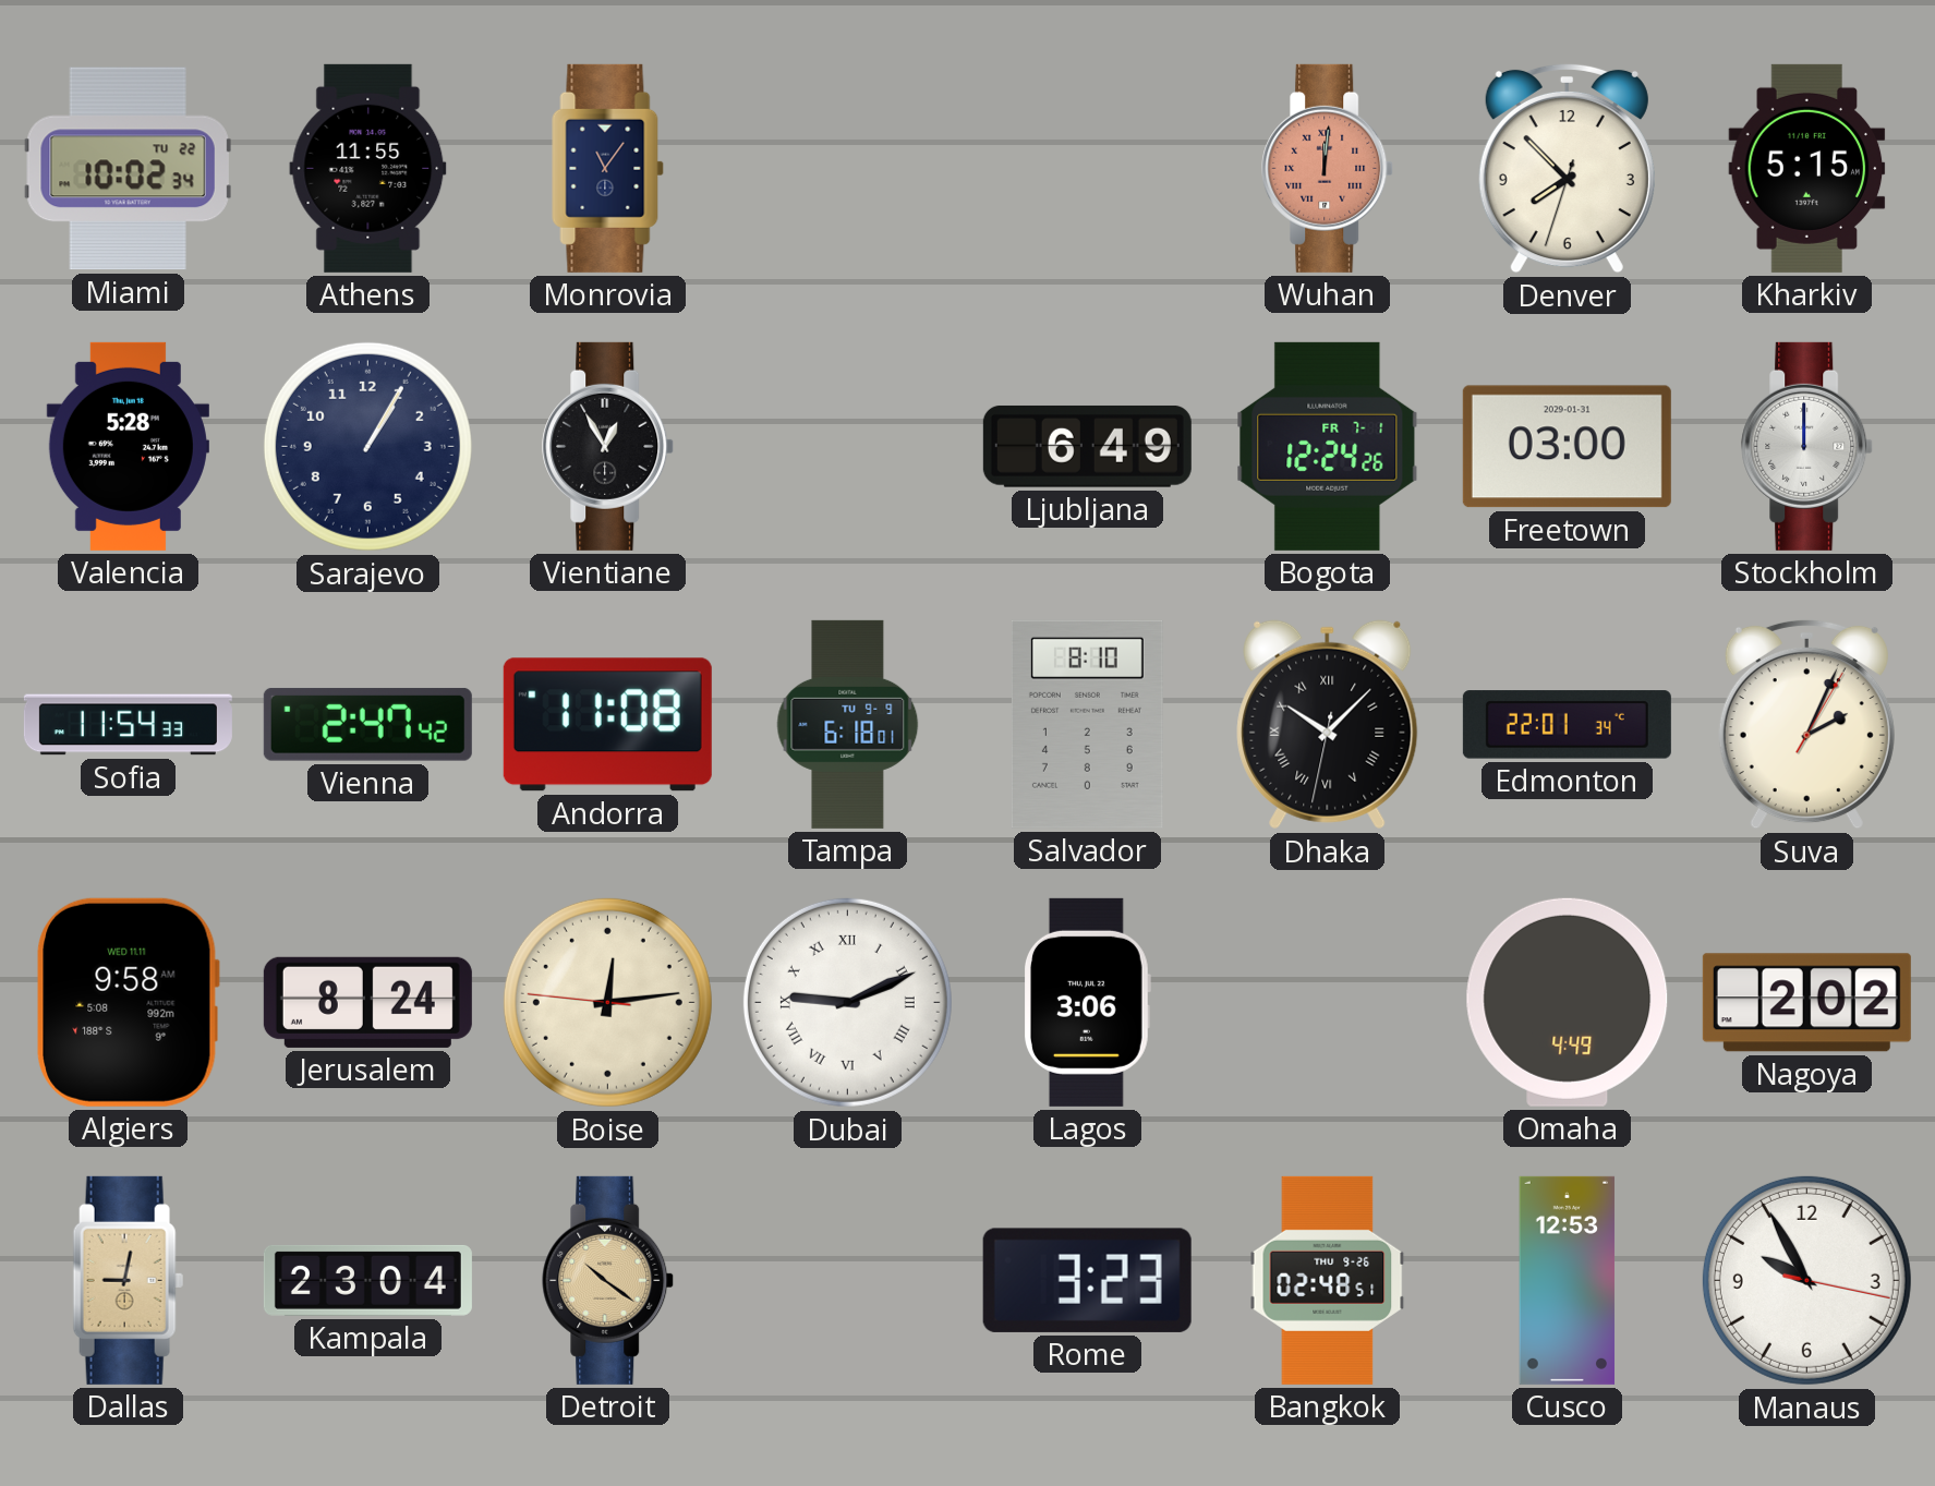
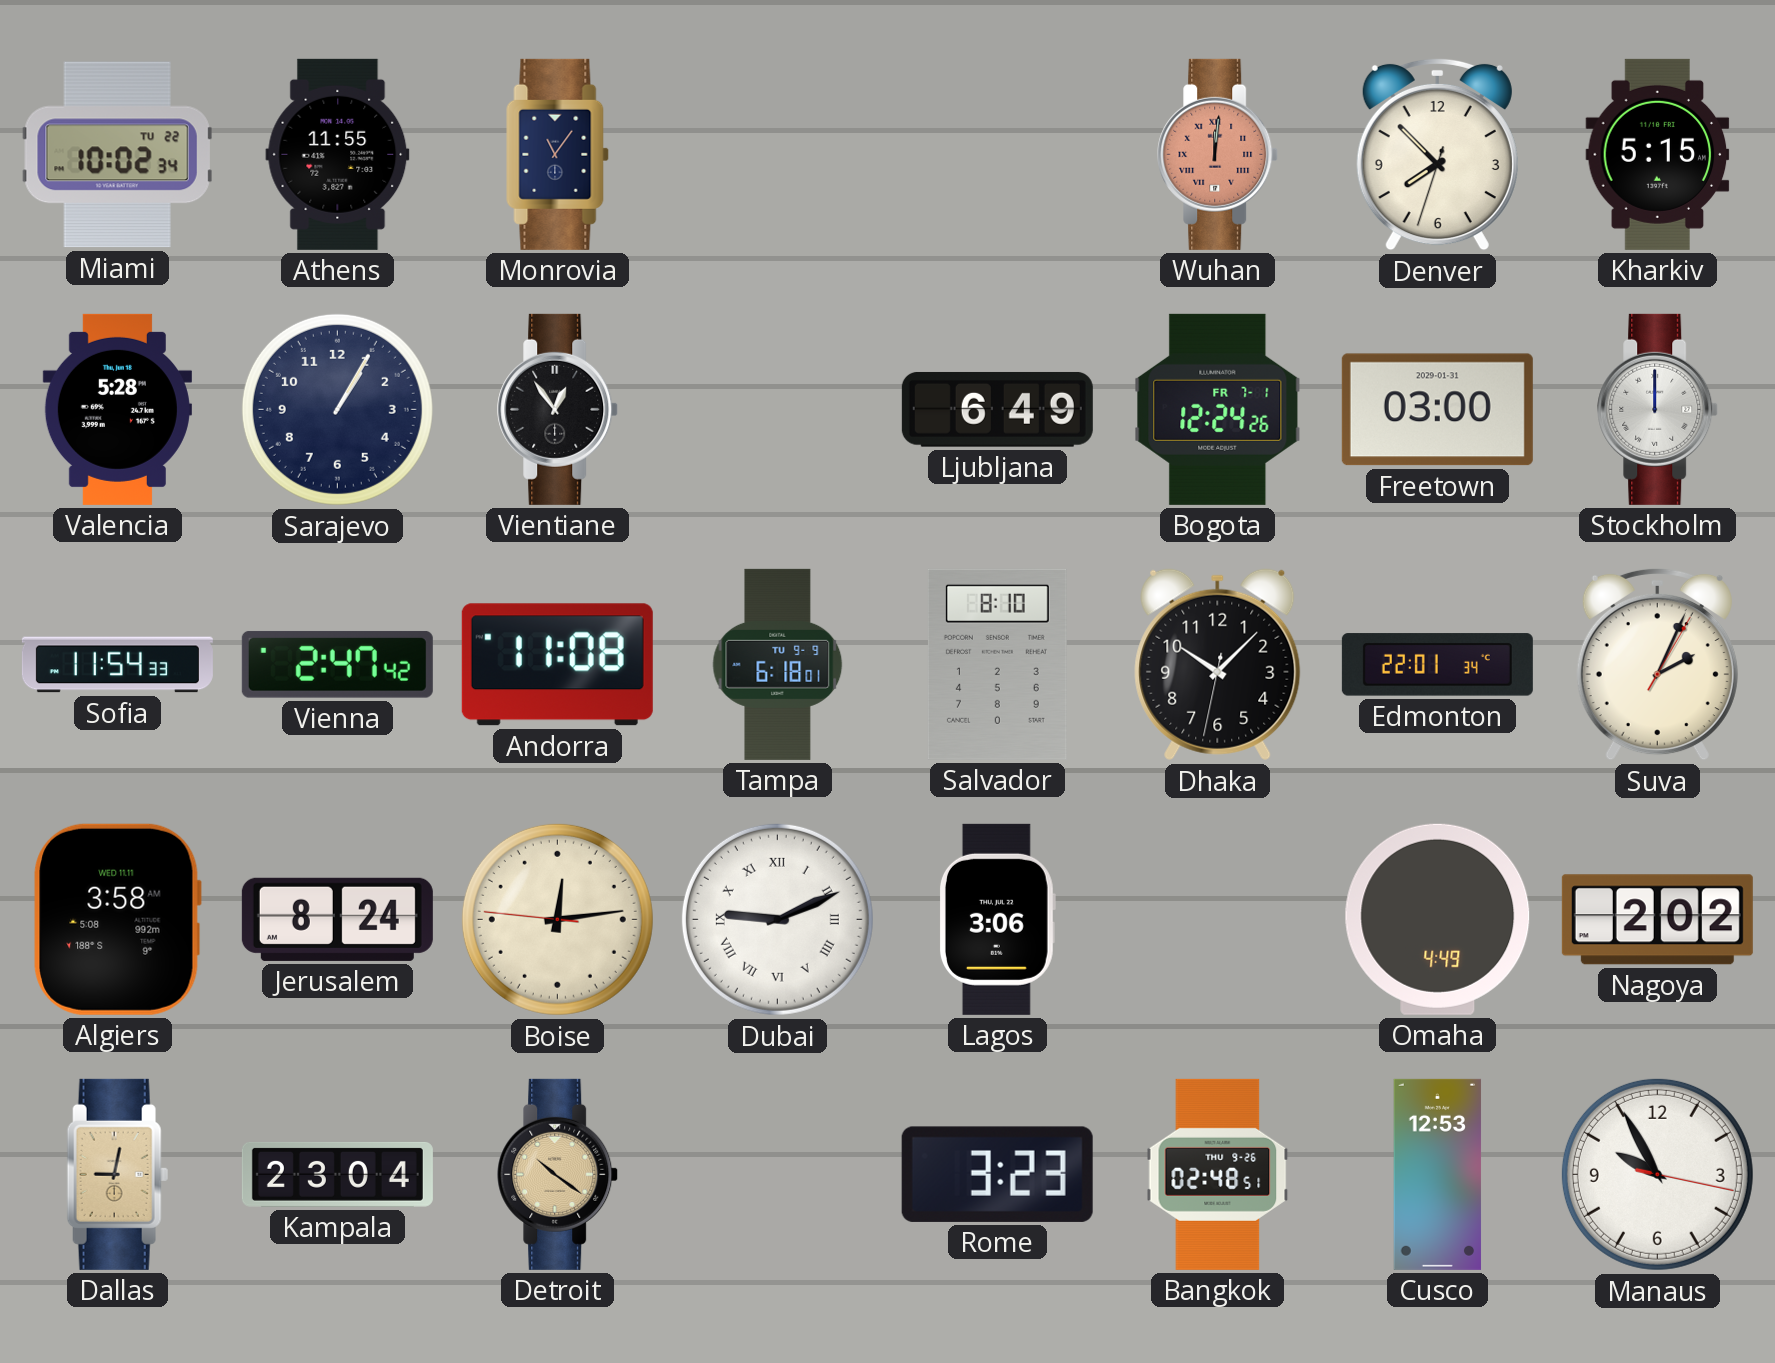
Vientiane: 12:55 -> 12:54
Dhaka numerals: Roman -> Arabic
Algiers: 9:58 -> 3:58
